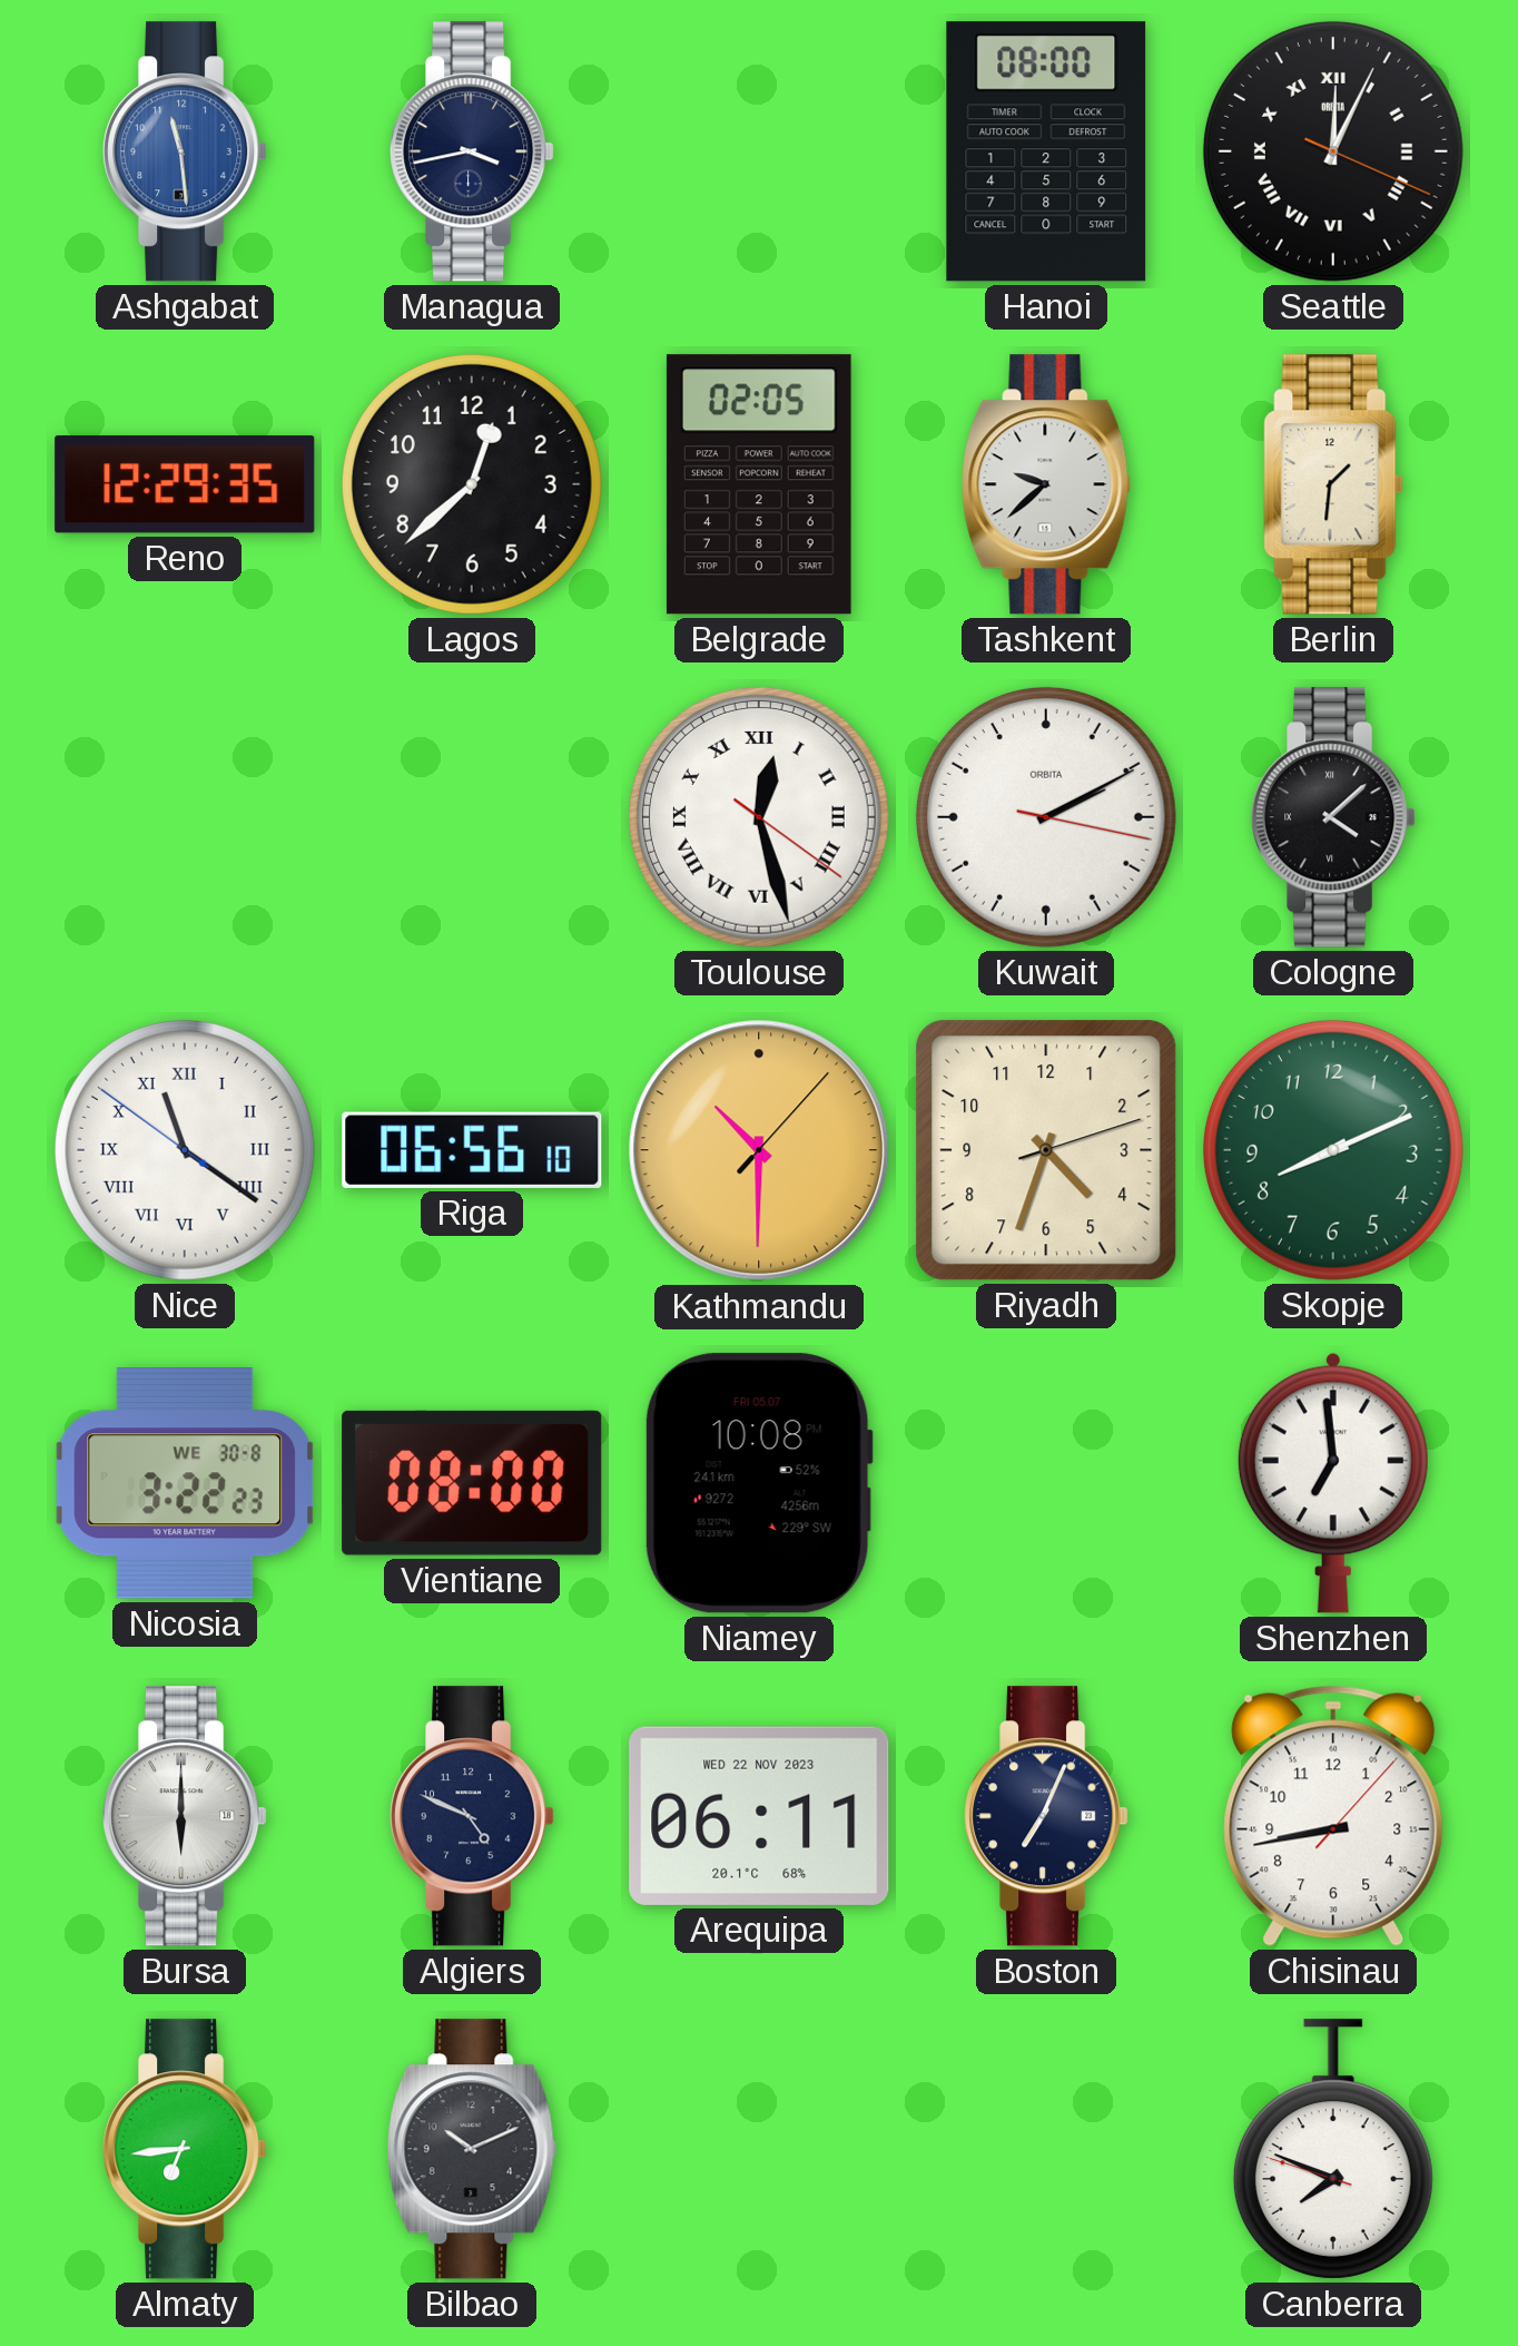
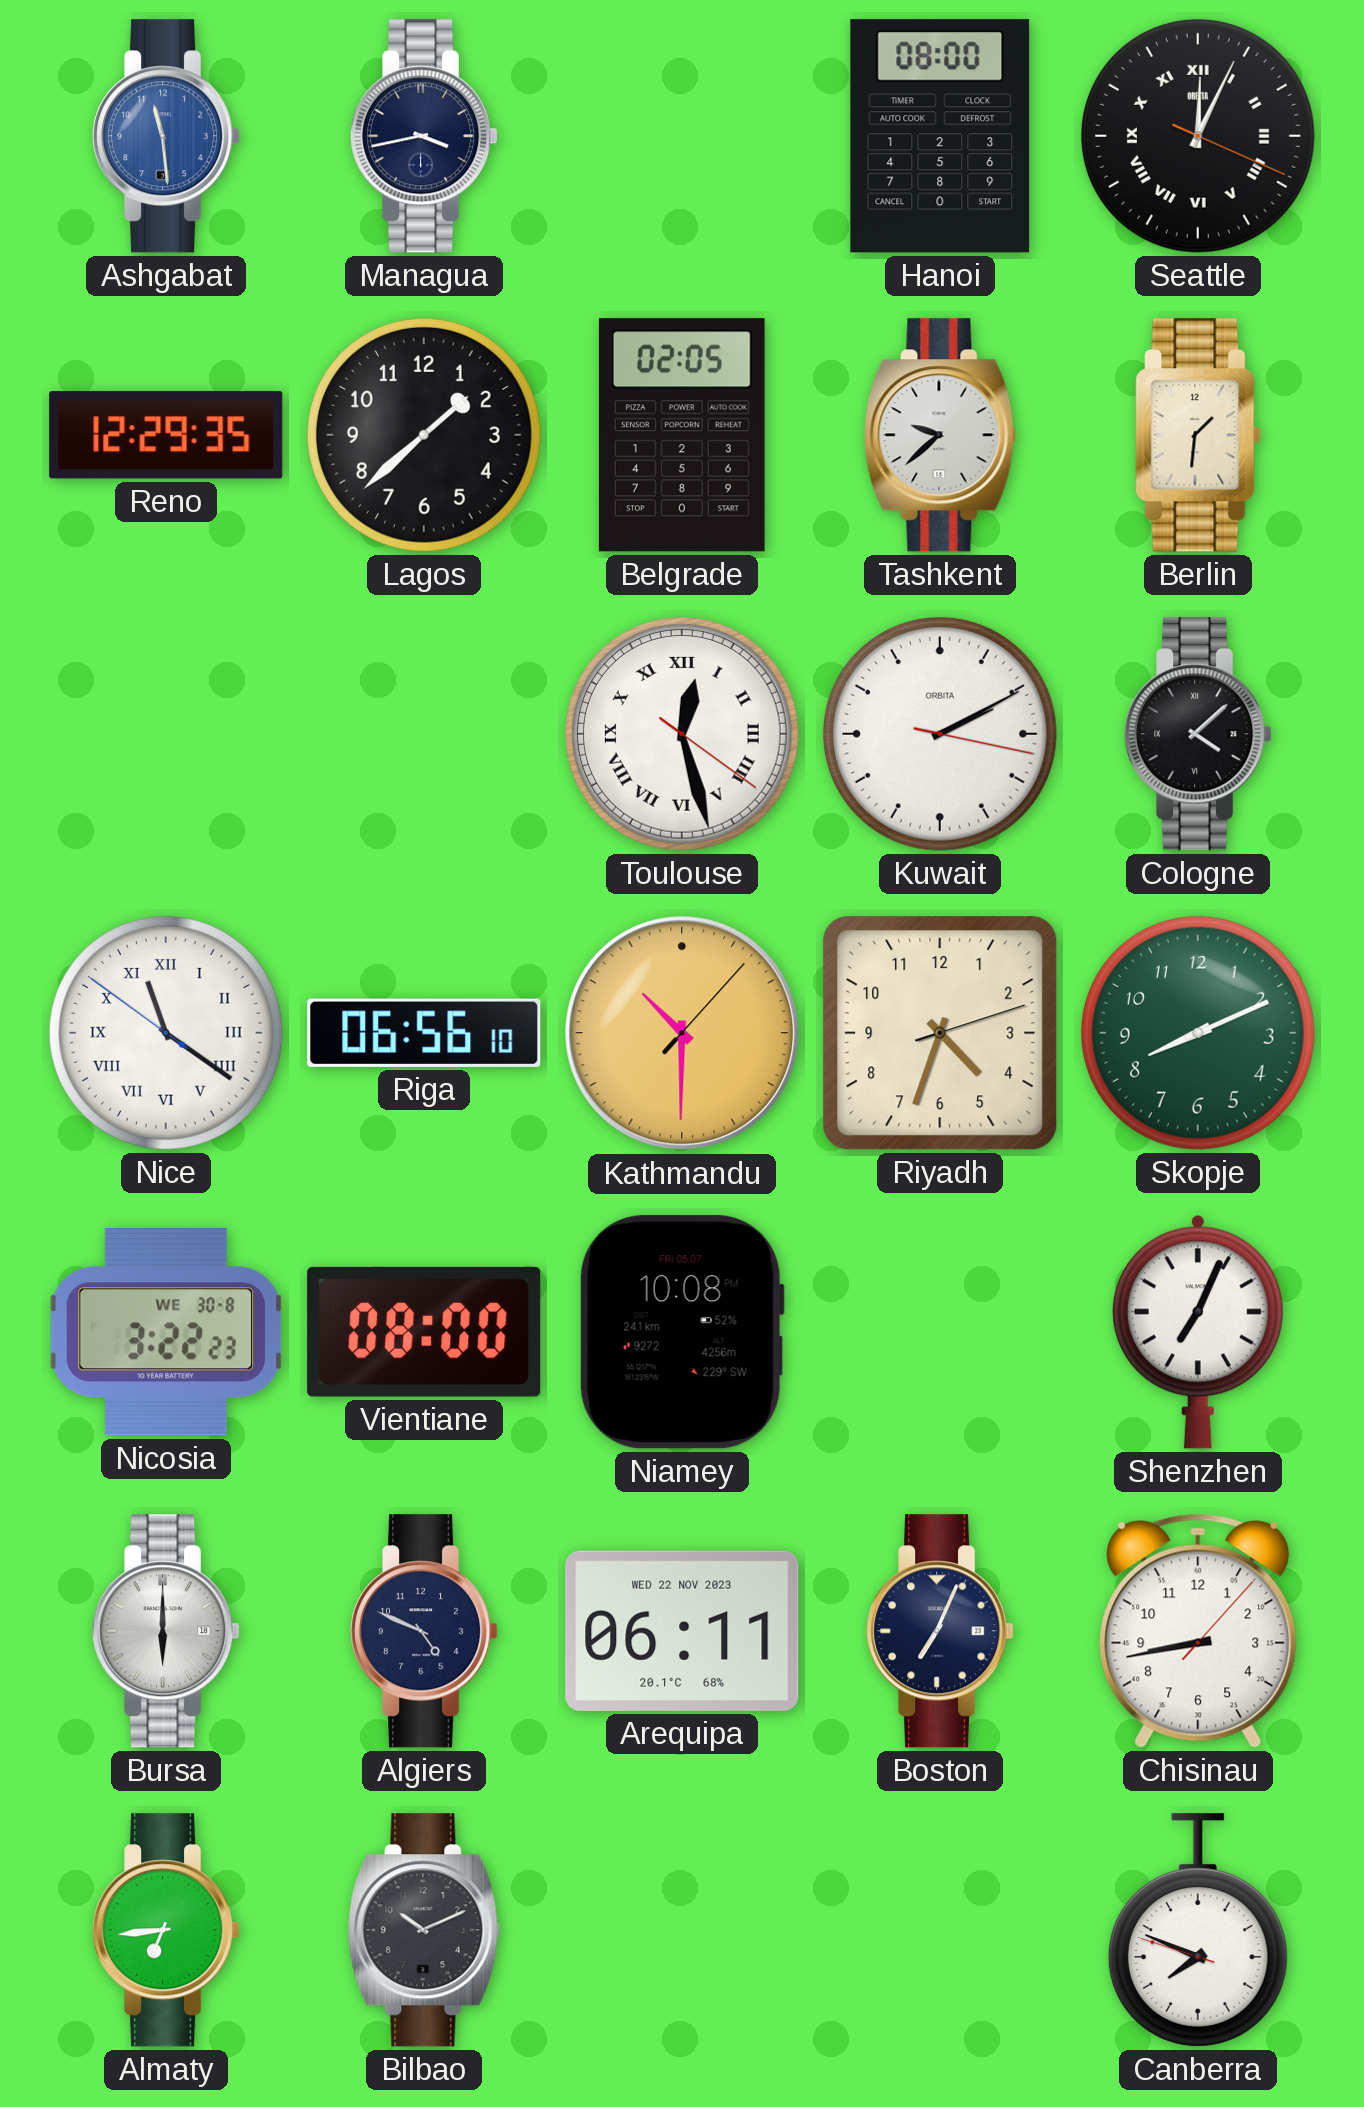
Lagos: 12:38 -> 1:38
Shenzhen: 6:59 -> 7:04
